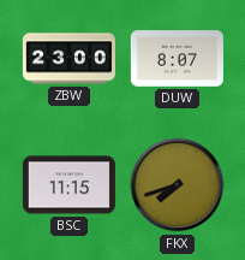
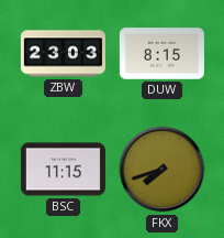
ZBW: 23:00 -> 23:03
DUW: 8:07 -> 8:15
